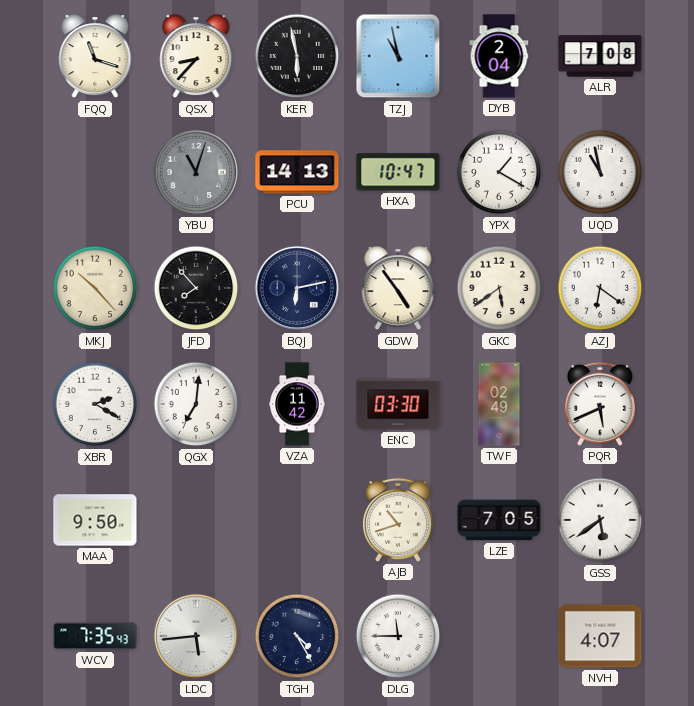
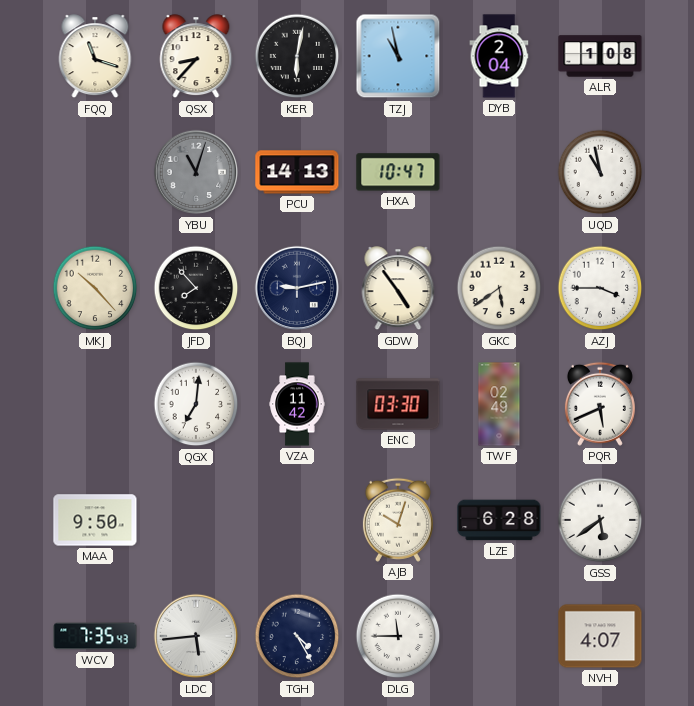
KER: 5:58 -> 6:02
ALR: 7:08 -> 1:08
YPX: 1:20 -> none
BQJ: 6:13 -> 9:13
AZJ: 6:21 -> 3:45
XBR: 2:20 -> none
AJB: 10:42 -> 10:03
LZE: 7:05 -> 6:28
